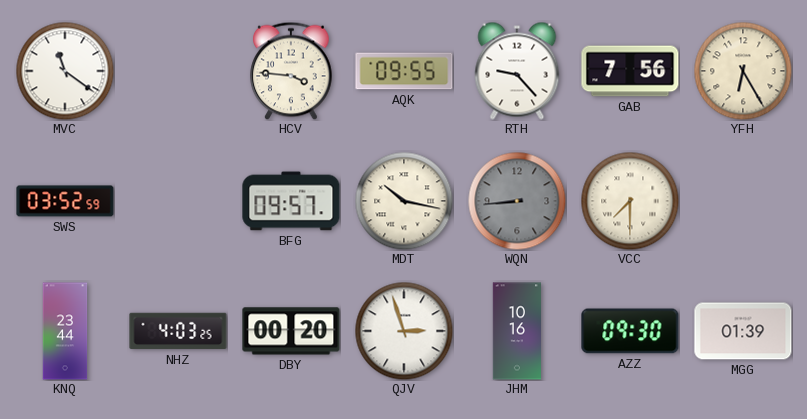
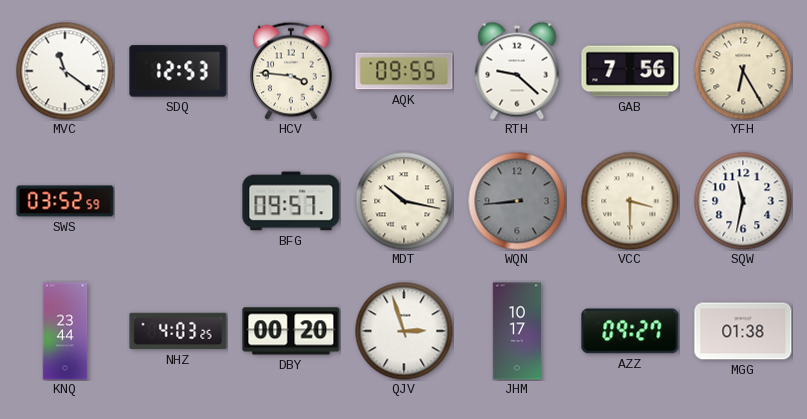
SDQ: none -> 12:53
RTH: 9:23 -> 9:22
VCC: 7:30 -> 3:30
SQW: none -> 11:32
JHM: 10:16 -> 10:17
AZZ: 09:30 -> 09:27
MGG: 01:39 -> 01:38
